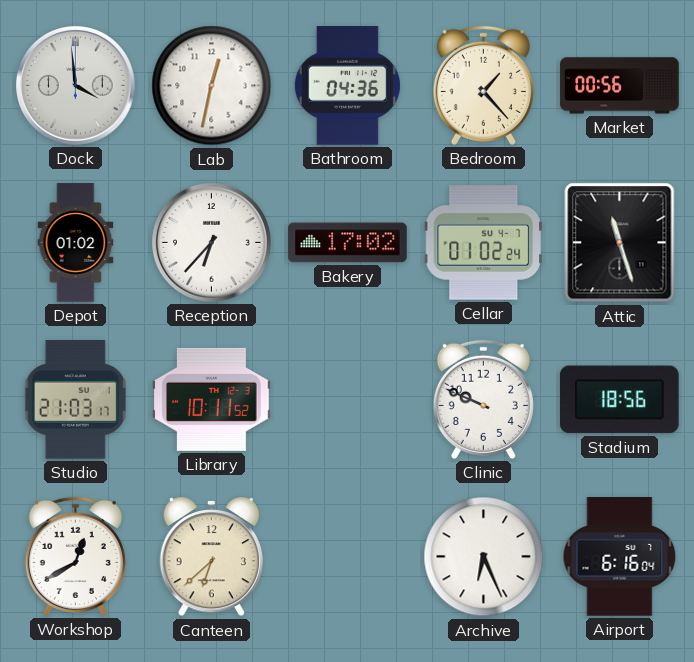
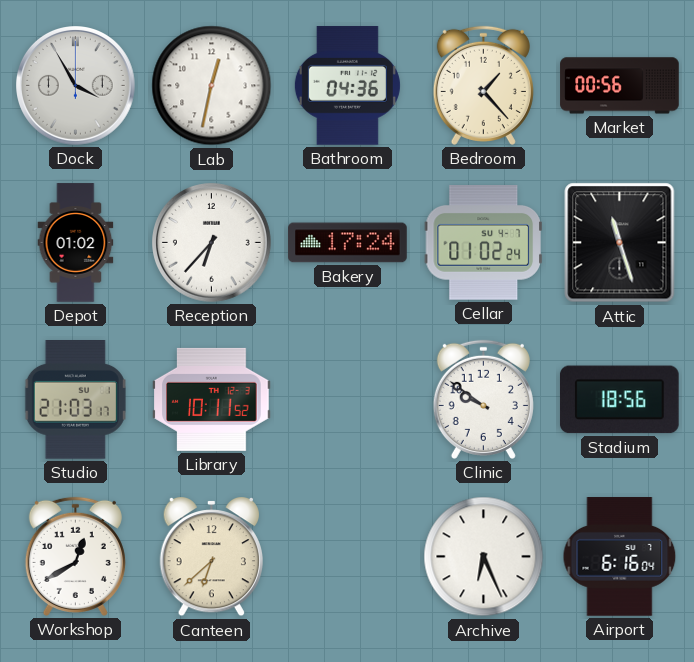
Dock: 3:59 -> 3:55
Bakery: 17:02 -> 17:24
Clinic: 9:49 -> 9:51
